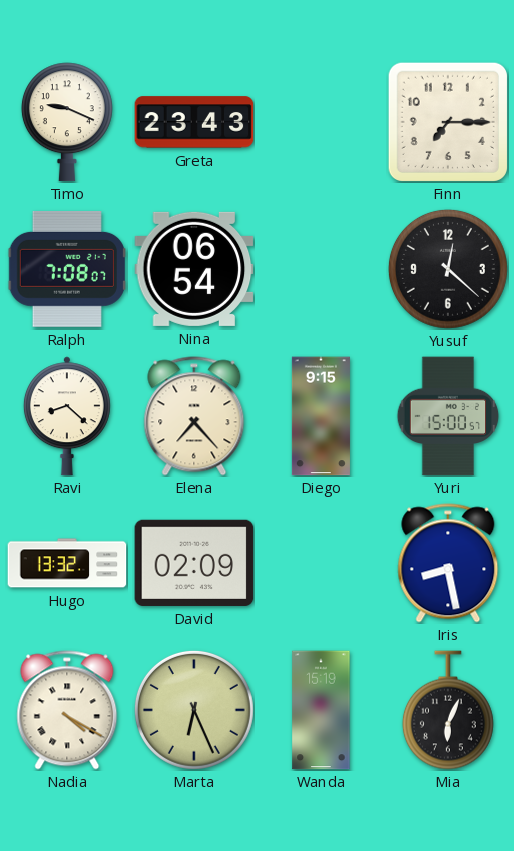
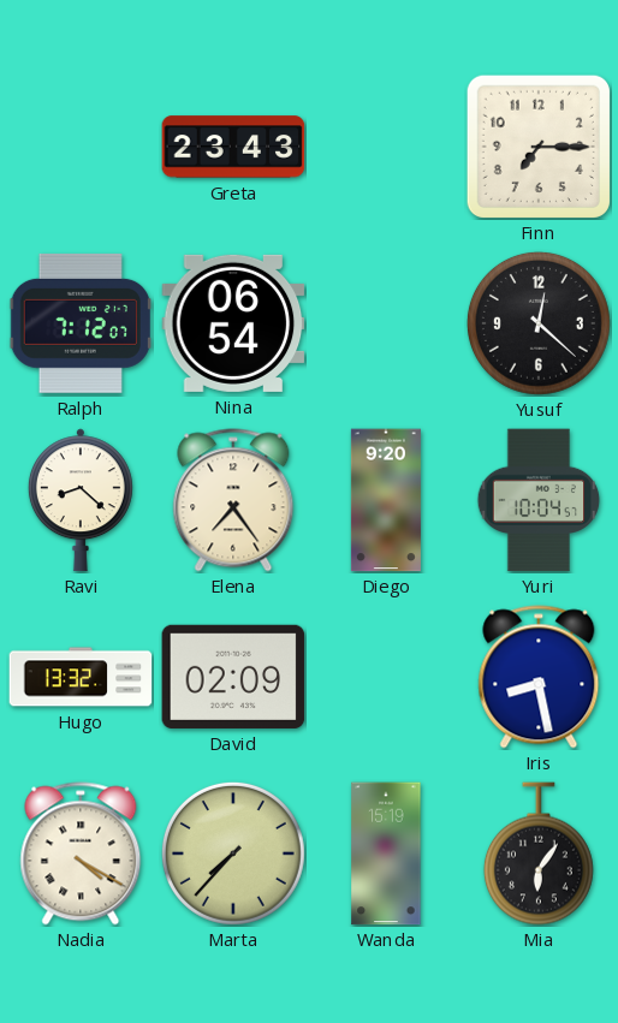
Timo: 9:19 -> none
Ralph: 7:08 -> 7:12
Elena: 7:23 -> 7:24
Diego: 9:15 -> 9:20
Yuri: 15:00 -> 10:04
Marta: 6:26 -> 7:37
Mia: 6:04 -> 6:06
